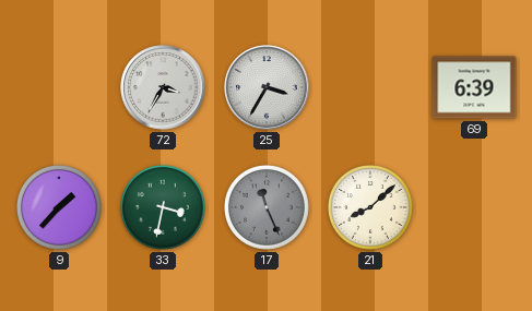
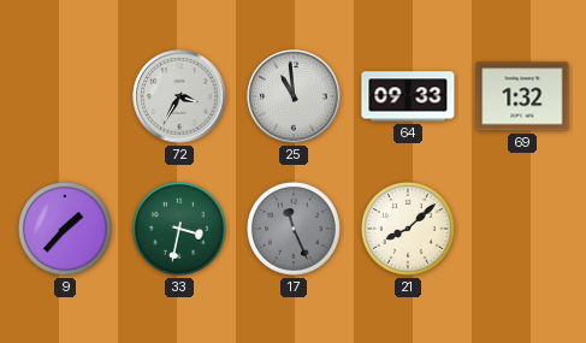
25: 3:35 -> 10:59
64: none -> 09:33
69: 6:39 -> 1:32
